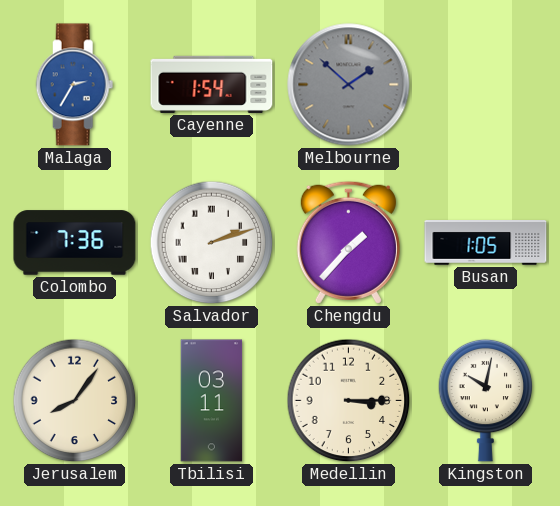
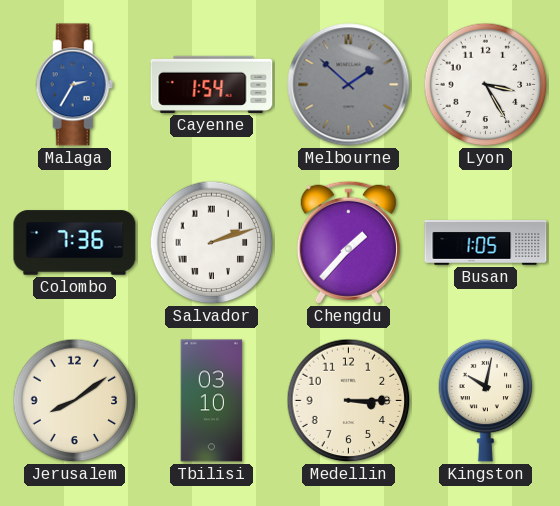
Lyon: none -> 3:25
Jerusalem: 8:06 -> 8:09
Tbilisi: 03:11 -> 03:10
